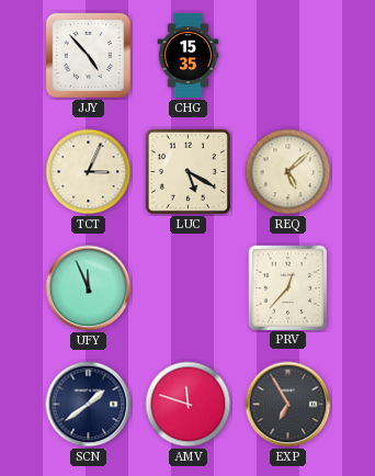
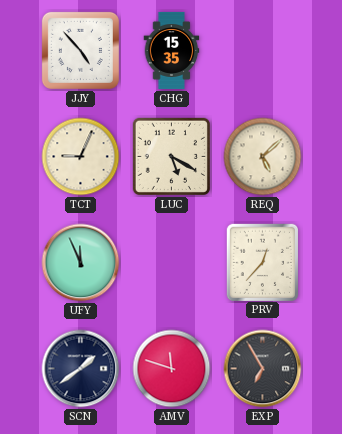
TCT: 3:04 -> 9:04
